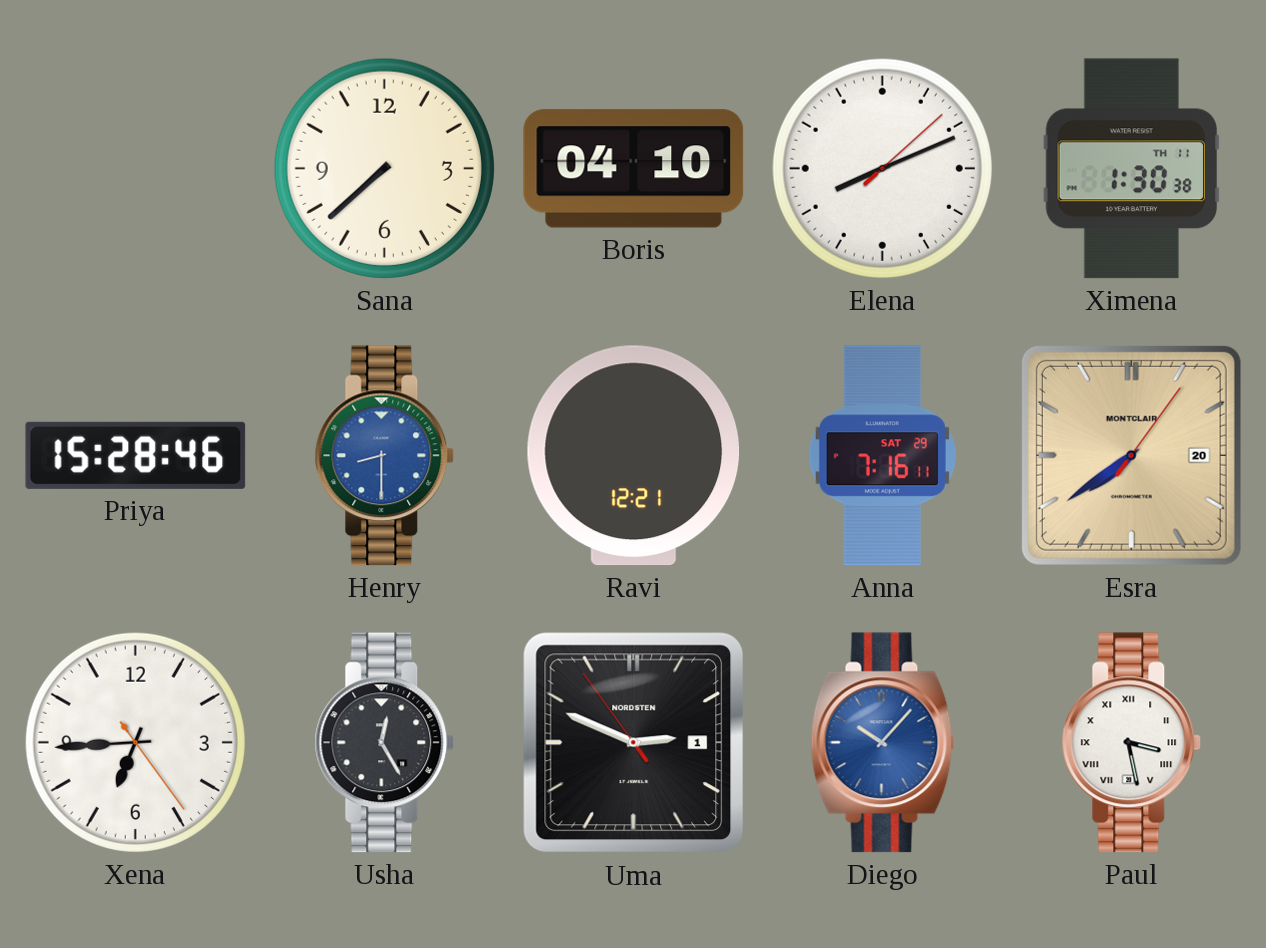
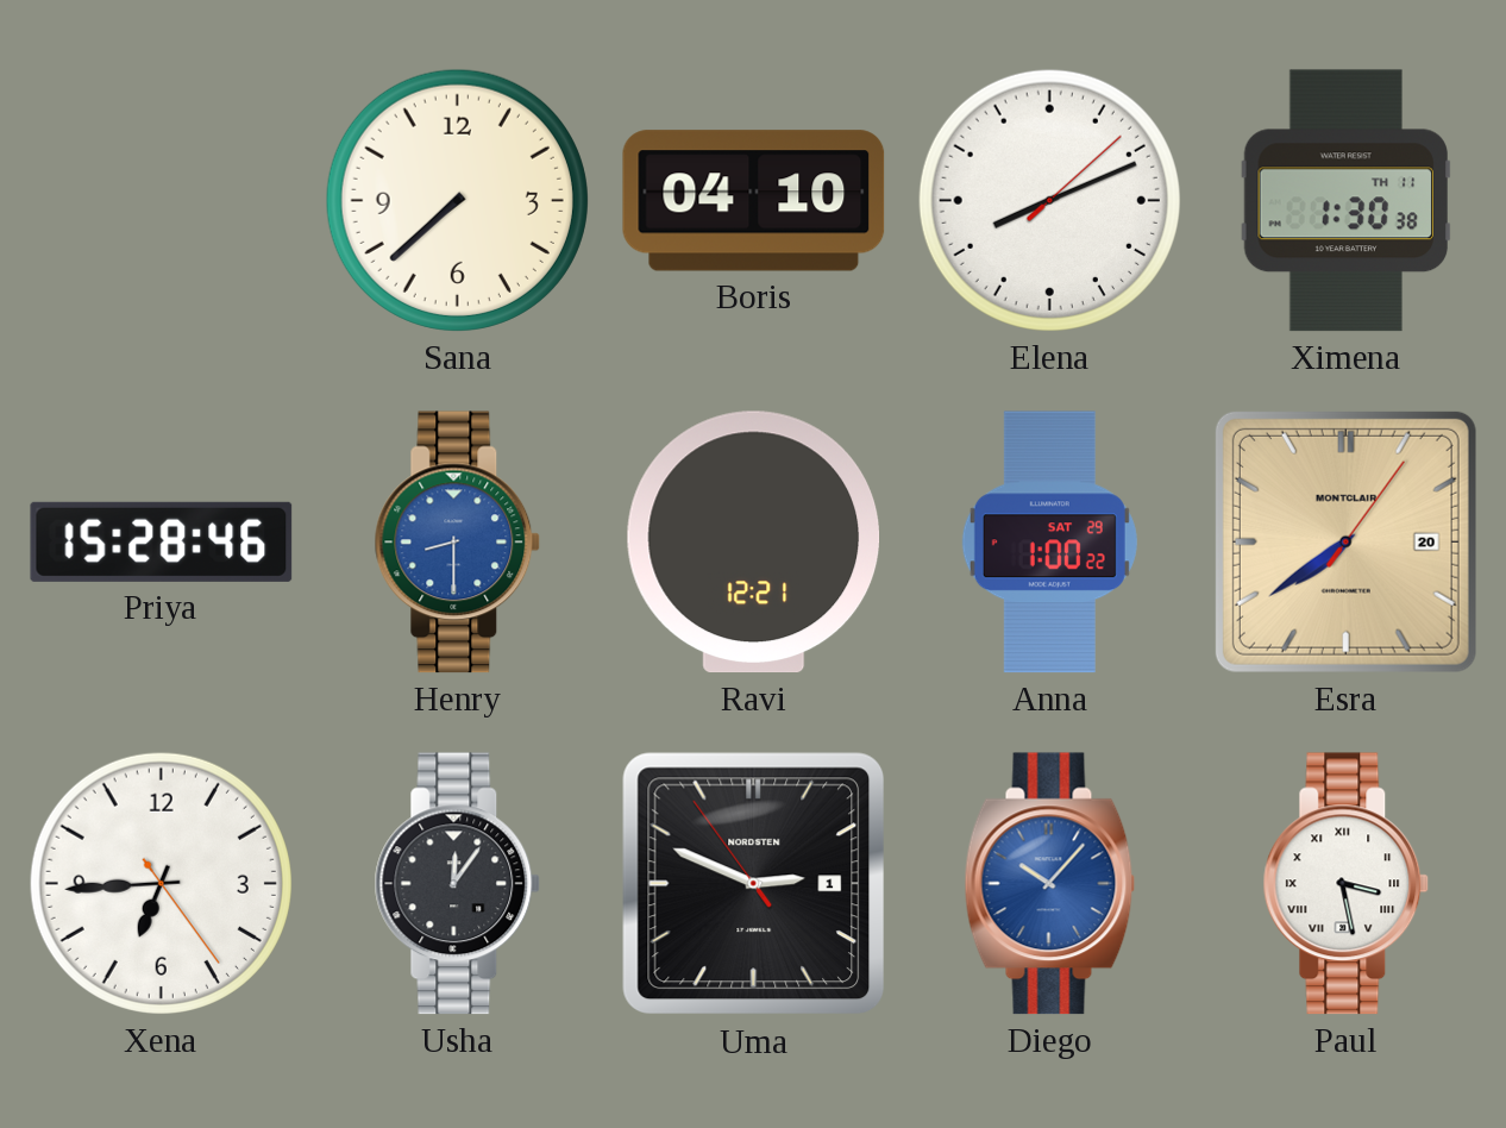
Anna: 7:16 -> 1:00
Usha: 12:25 -> 12:06
